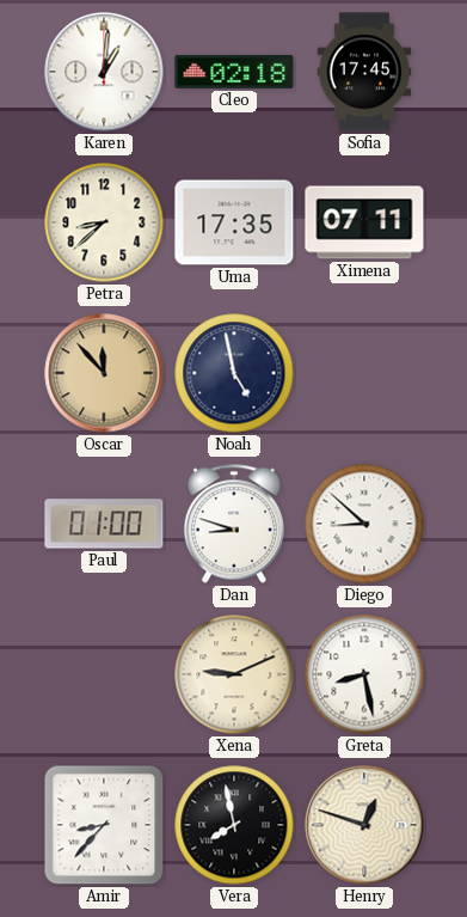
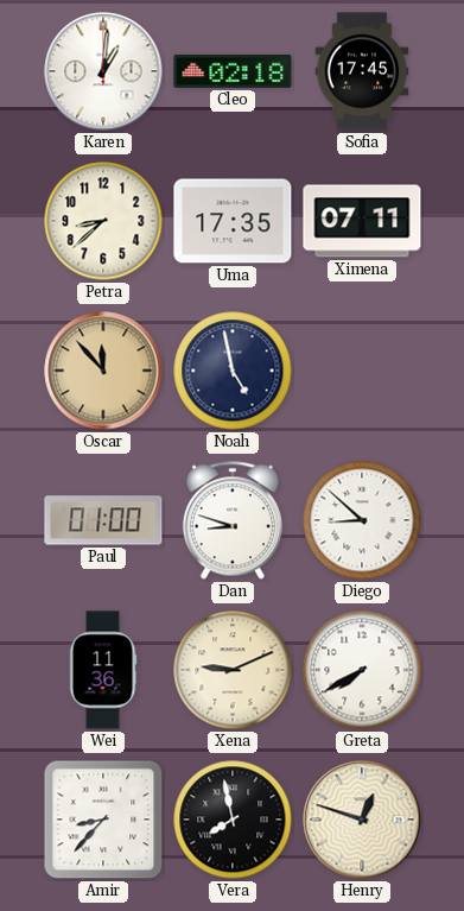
Wei: none -> 11:36
Greta: 8:28 -> 7:40
